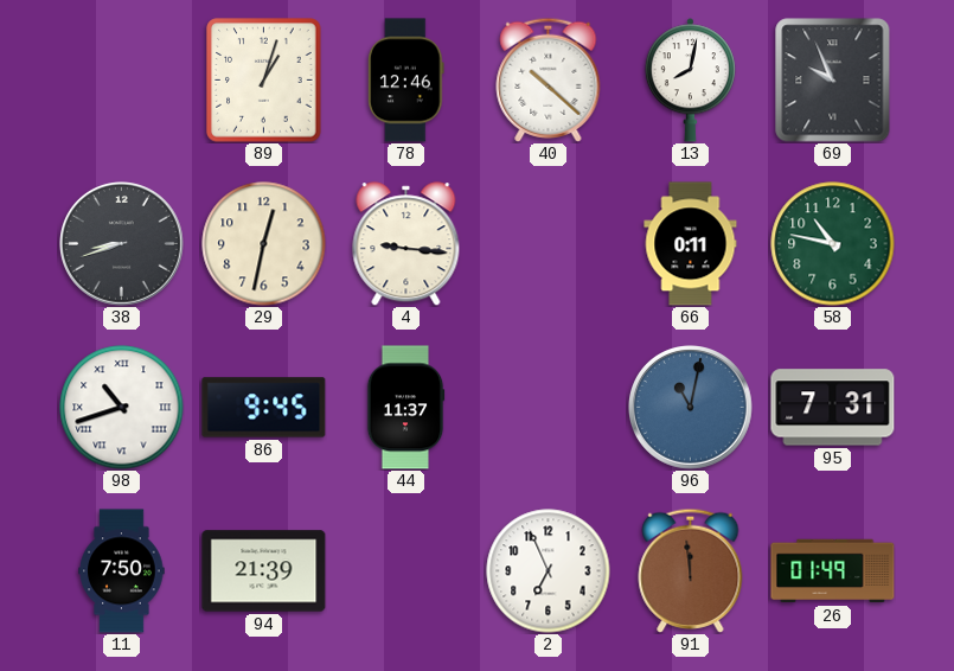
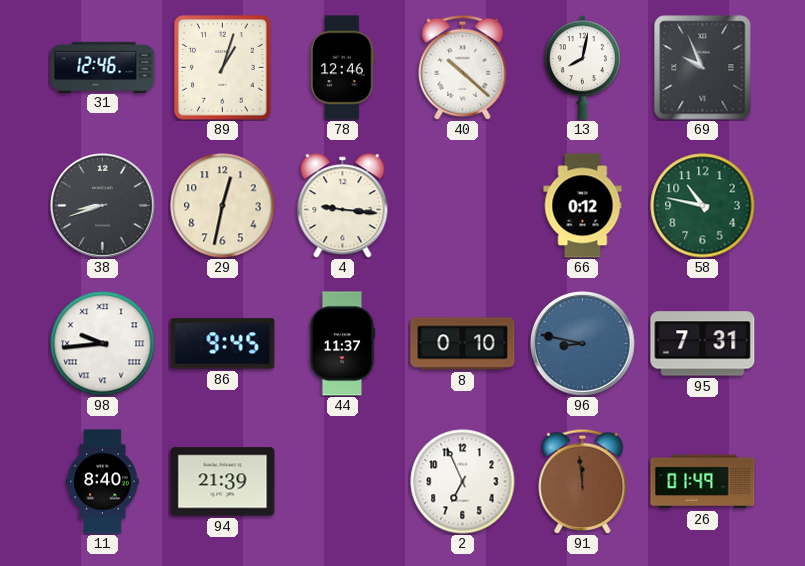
31: none -> 12:46
66: 0:11 -> 0:12
98: 10:42 -> 9:44
8: none -> 0:10
96: 11:02 -> 8:47
11: 7:50 -> 8:40
